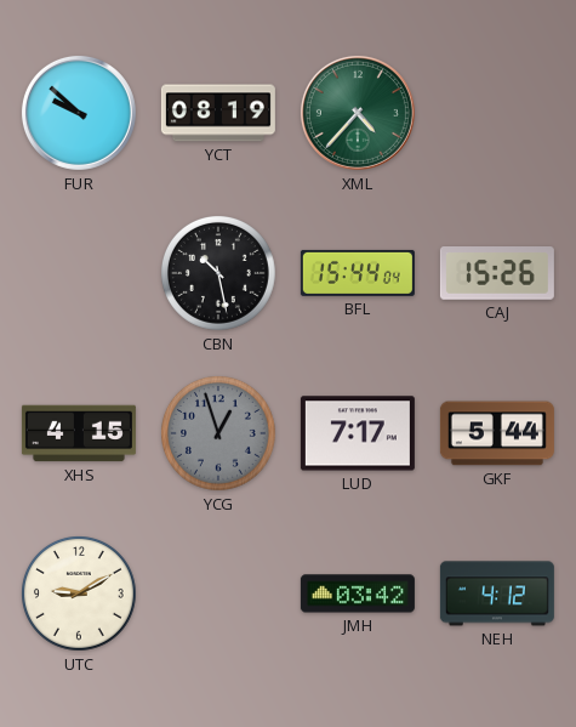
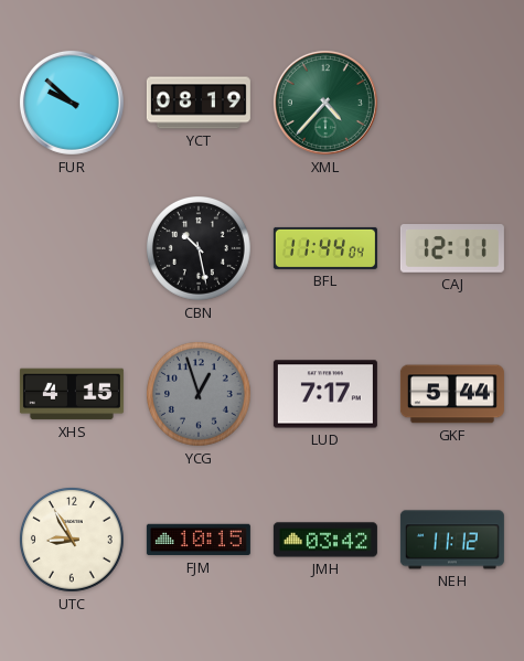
BFL: 15:44 -> 11:44
CAJ: 15:26 -> 12:11
UTC: 9:10 -> 8:55
FJM: none -> 10:15
NEH: 4:12 -> 11:12
